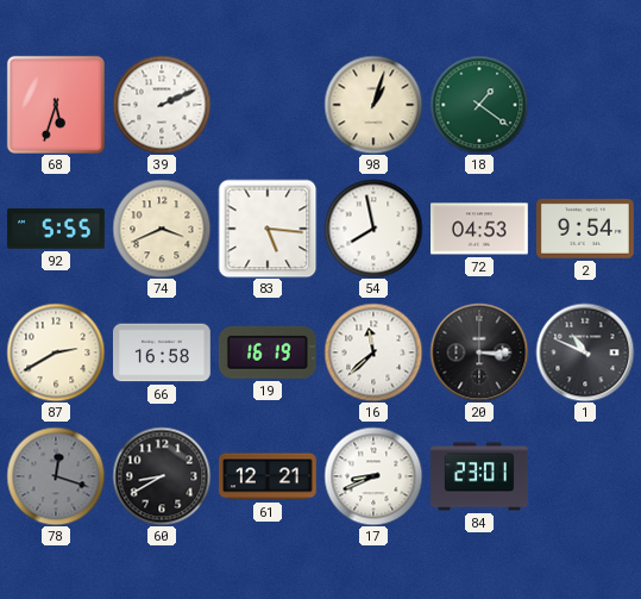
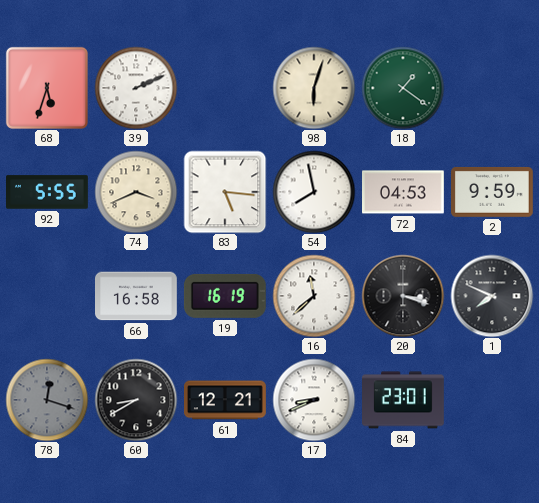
98: 1:03 -> 6:03
2: 9:54 -> 9:59
87: 2:40 -> none
20: 3:15 -> 3:18
1: 10:49 -> 7:49
